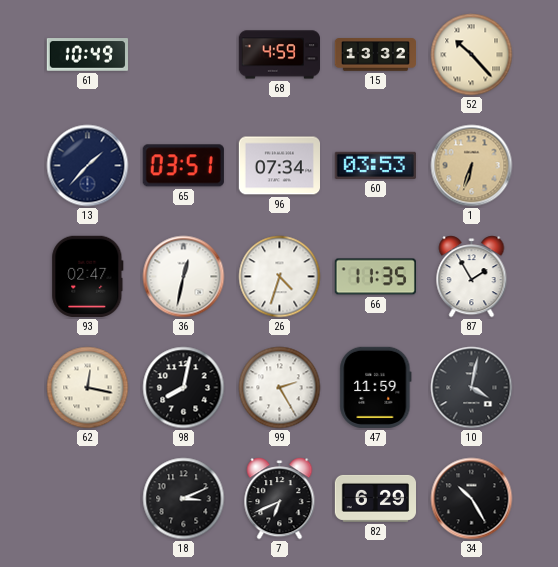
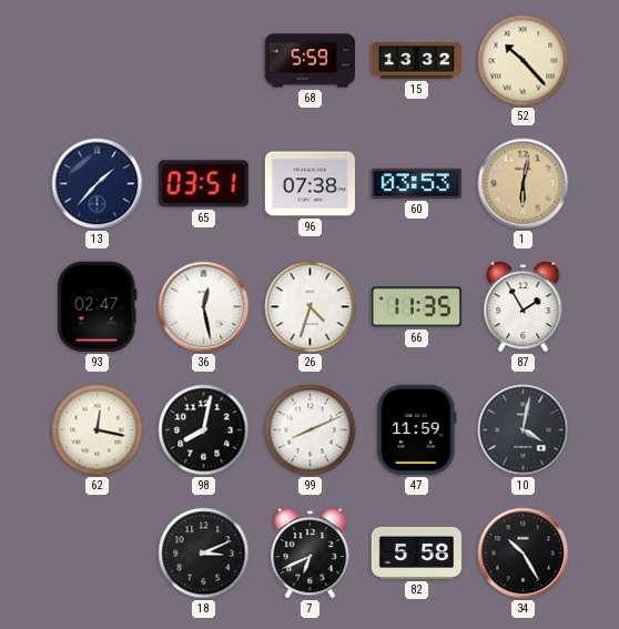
61: 10:49 -> none
68: 4:59 -> 5:59
96: 07:34 -> 07:38
1: 6:33 -> 6:02
36: 12:32 -> 12:28
99: 2:25 -> 8:11
82: 6:29 -> 5:58
